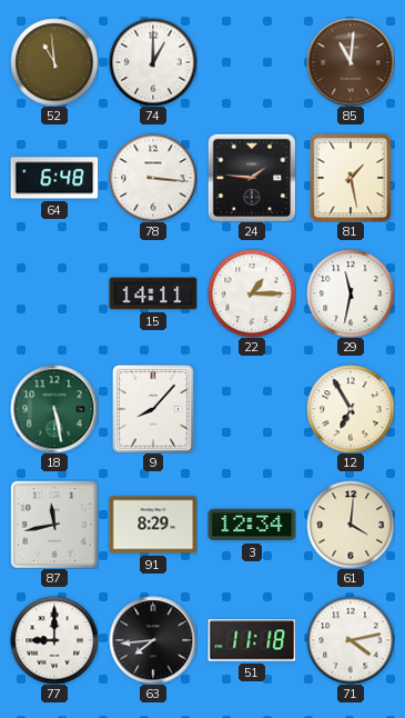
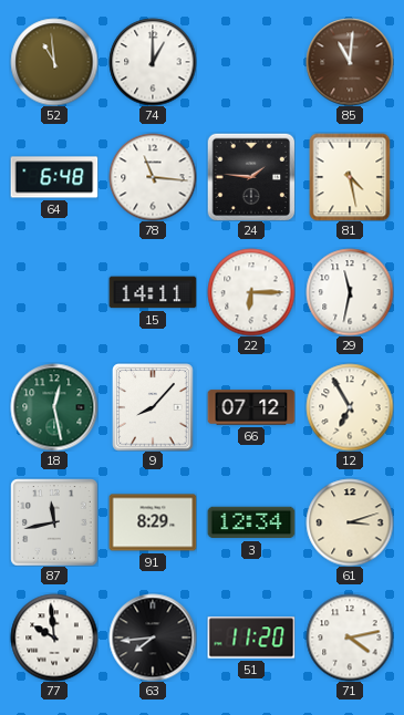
78: 3:16 -> 11:16
81: 1:28 -> 4:28
22: 1:15 -> 6:15
18: 5:28 -> 12:28
66: none -> 07:12
61: 4:01 -> 3:12
77: 9:00 -> 9:59
51: 11:18 -> 11:20
